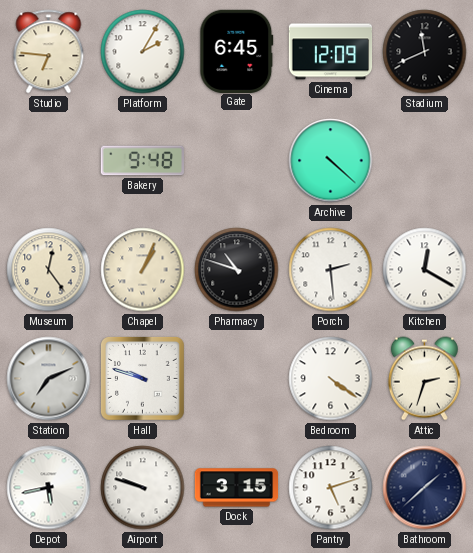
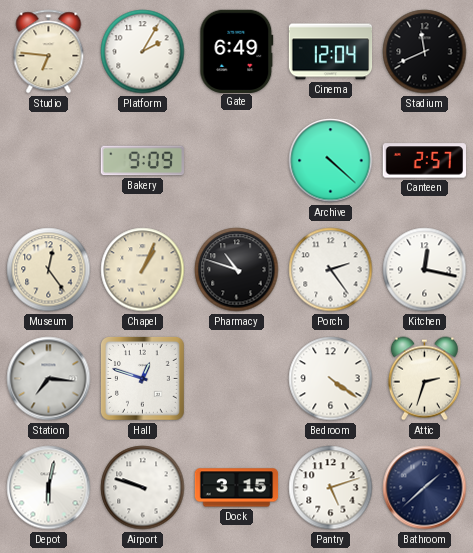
Gate: 6:45 -> 6:49
Cinema: 12:09 -> 12:04
Bakery: 9:48 -> 9:09
Canteen: none -> 2:57
Porch: 2:29 -> 2:24
Kitchen: 12:20 -> 12:17
Station: 7:11 -> 7:16
Hall: 9:48 -> 12:48
Depot: 5:43 -> 6:02
